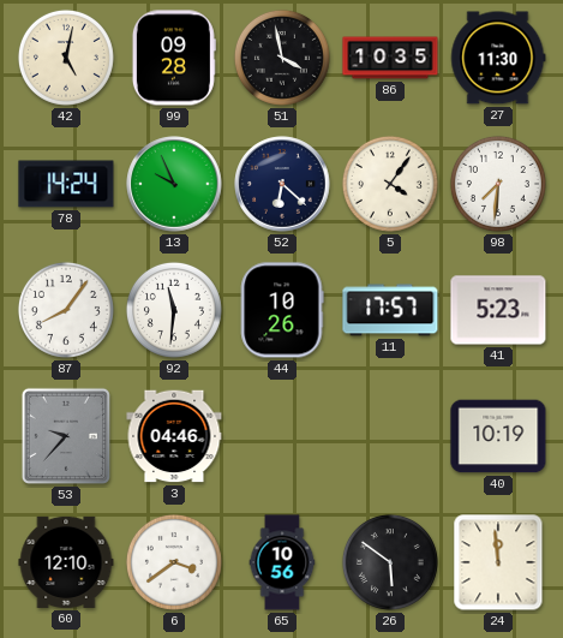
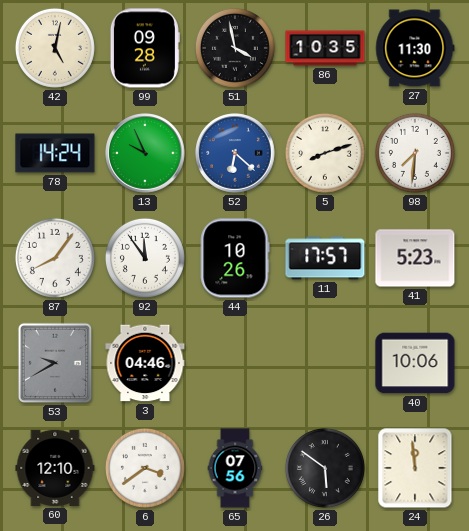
52 dial: navy -> blue
5: 4:06 -> 8:12
92: 11:31 -> 11:54
53: 9:37 -> 9:40
40: 10:19 -> 10:06
65: 10:56 -> 07:56
